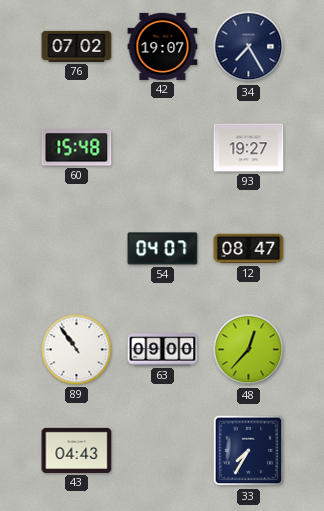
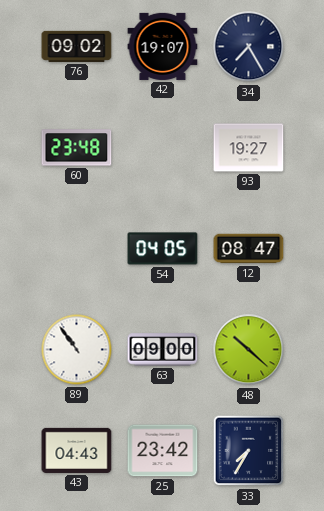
76: 07:02 -> 09:02
60: 15:48 -> 23:48
54: 04:07 -> 04:05
48: 12:37 -> 10:22
25: none -> 23:42
